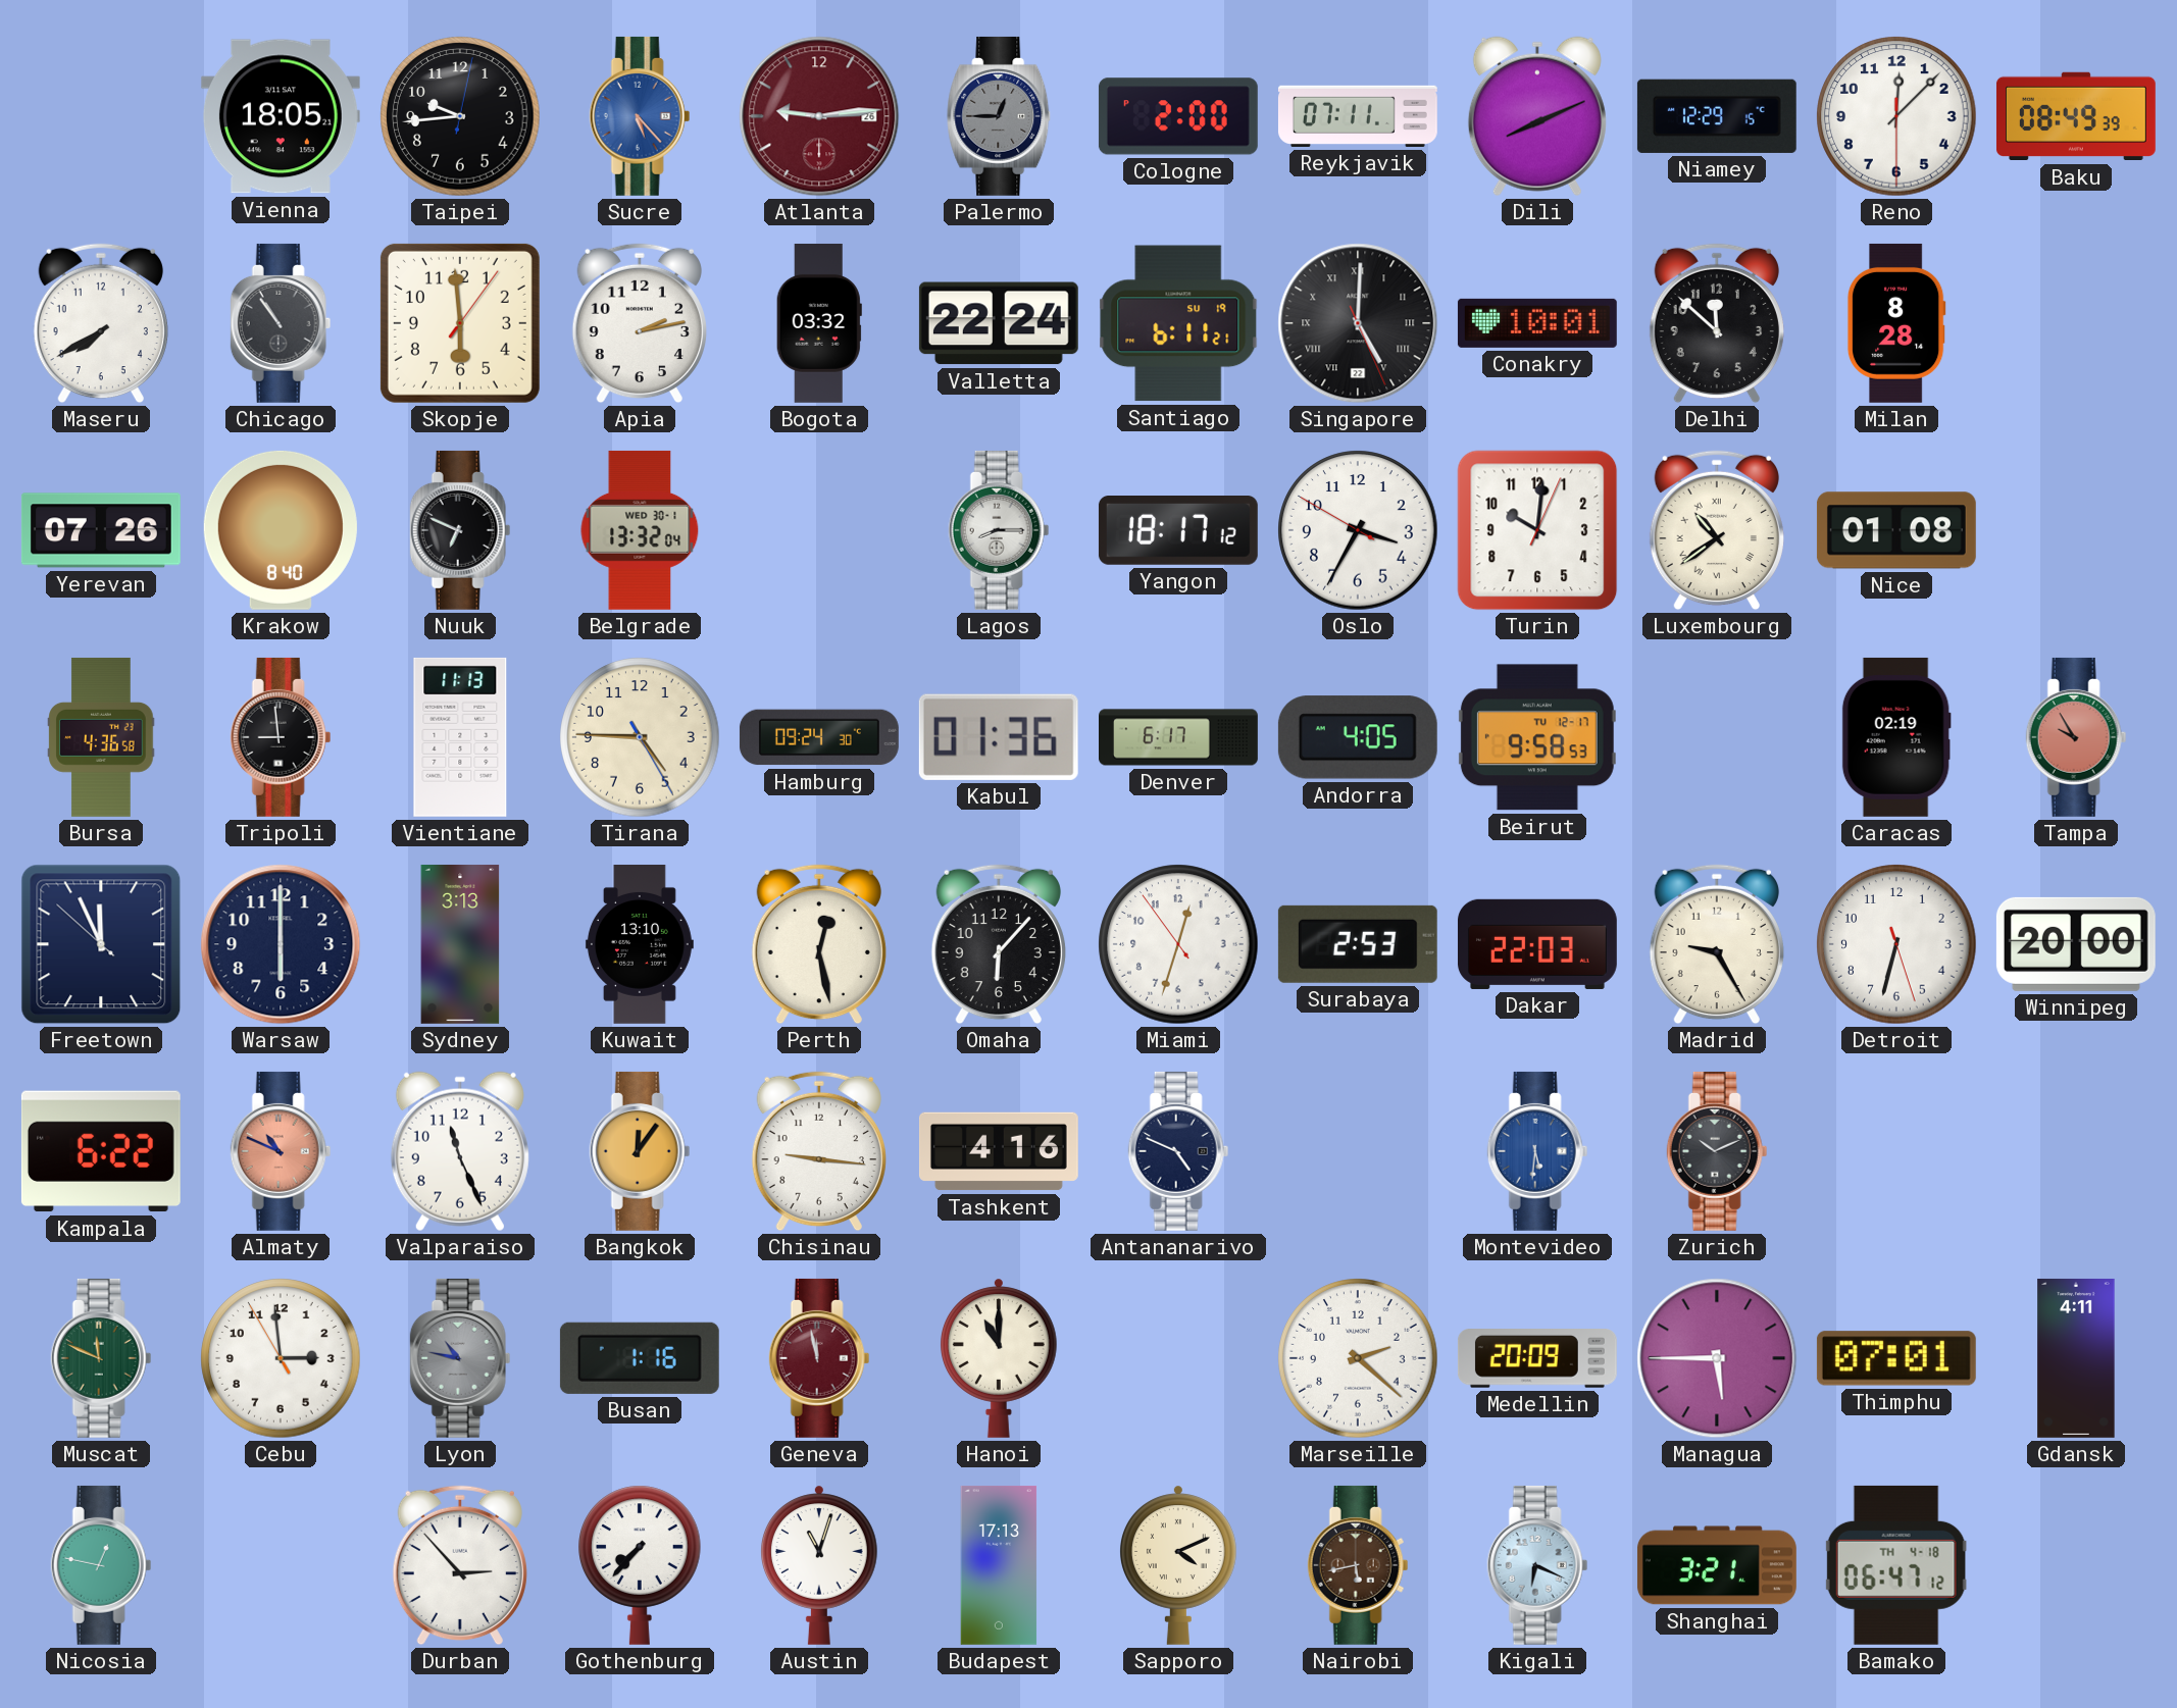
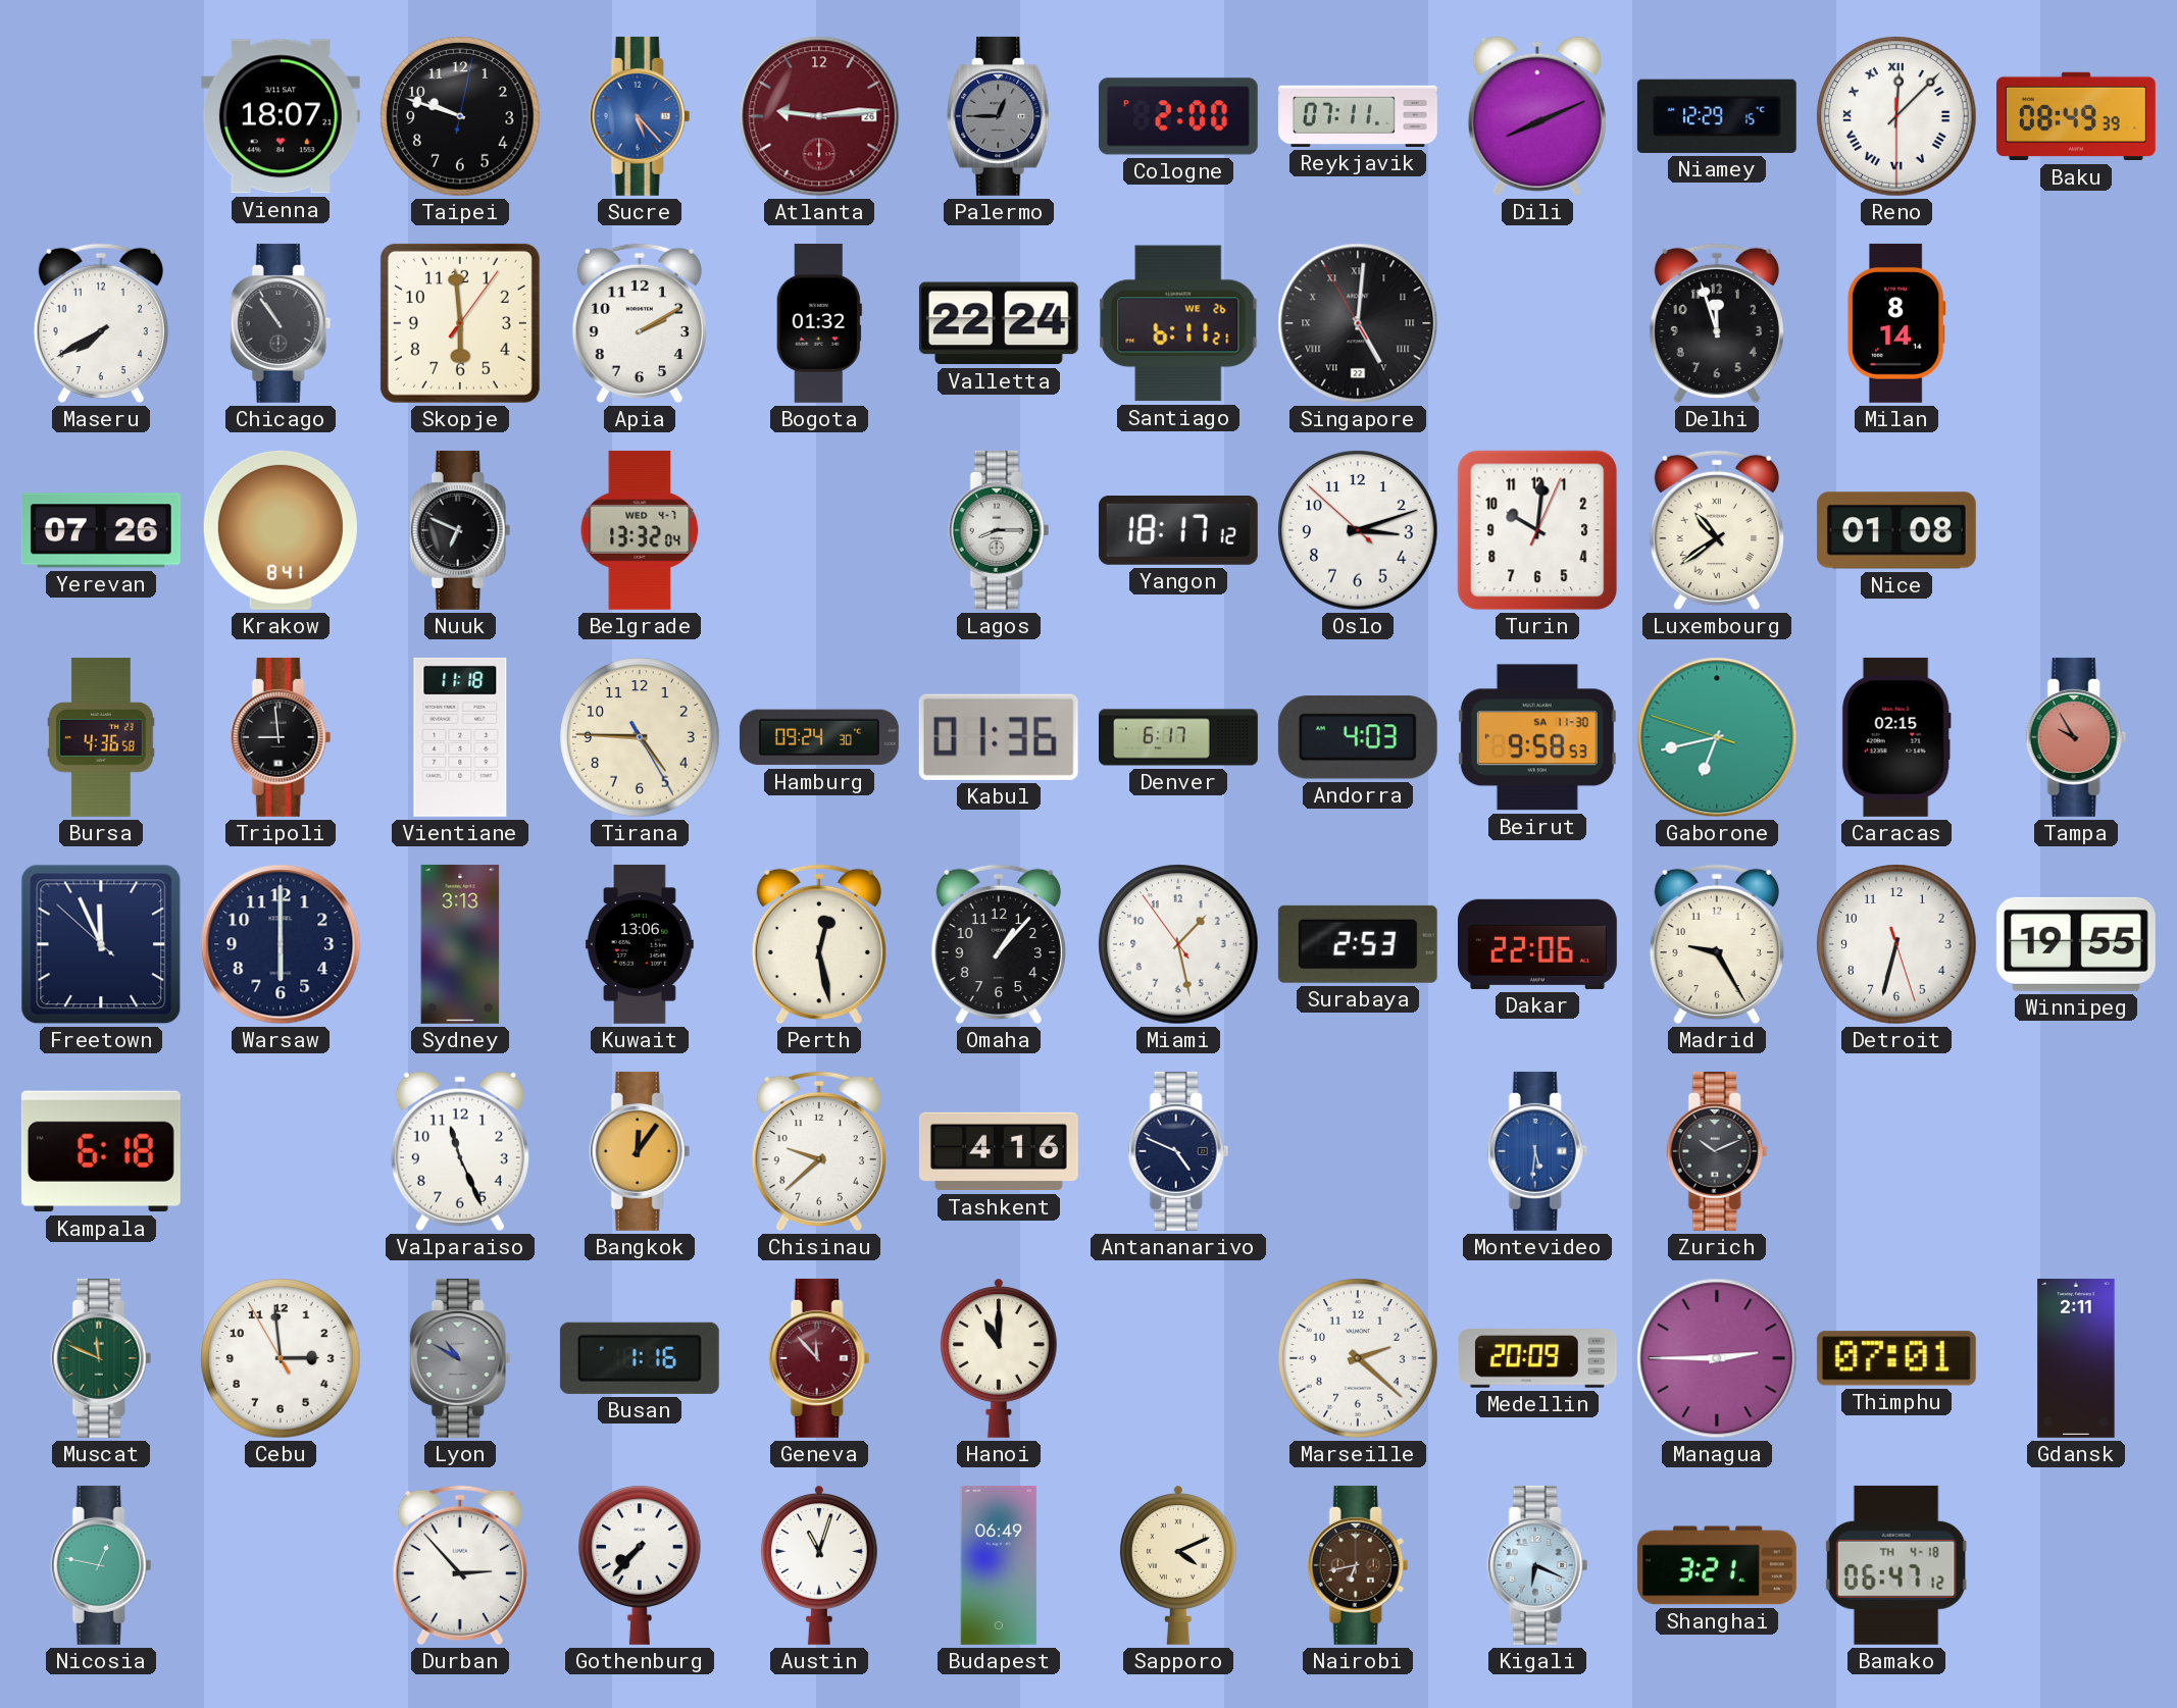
Vienna: 18:05 -> 18:07
Taipei: 9:44 -> 9:48
Reno numerals: Arabic -> Roman
Apia: 2:13 -> 2:10
Bogota: 03:32 -> 01:32
Santiago date: SU 19 -> WE 26
Singapore: 5:00:26 -> 5:00:55
Conakry: 10:01 -> none
Delhi: 11:52 -> 11:57
Milan: 8:28 -> 8:14
Krakow: 8:40 -> 8:41
Belgrade date: WED 30-1 -> WED 4-7
Oslo: 3:34 -> 3:11
Vientiane: 11:13 -> 11:18
Andorra: 4:05 -> 4:03
Beirut date: TU 12-17 -> SA 11-30
Gaborone: none -> 6:42
Caracas: 02:19 -> 02:15
Kuwait: 13:10 -> 13:06
Omaha: 6:07 -> 1:07
Miami: 12:32 -> 1:27
Dakar: 22:03 -> 22:06
Winnipeg: 20:00 -> 19:55
Kampala: 6:22 -> 6:18
Almaty: 10:49 -> none
Chisinau: 9:16 -> 9:38
Lyon: 10:47 -> 10:50
Geneva: 11:58 -> 11:53
Managua: 5:45 -> 2:45
Gdansk: 4:11 -> 2:11
Budapest: 17:13 -> 06:49
Nairobi: 5:43 -> 6:43
